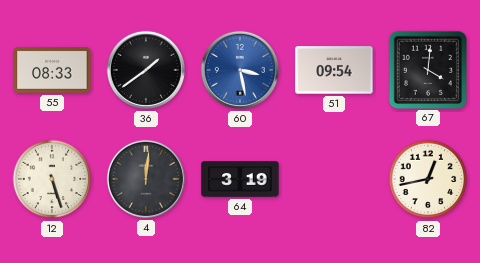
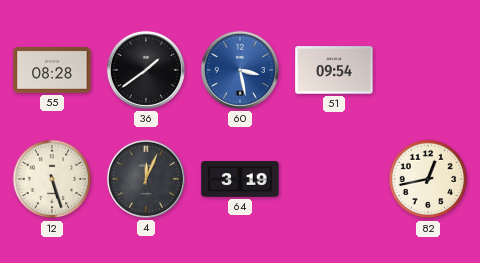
55: 08:33 -> 08:28
67: 4:01 -> none
4: 12:01 -> 12:04
